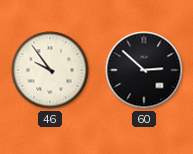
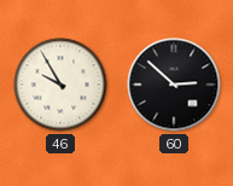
46: 9:54 -> 9:55
